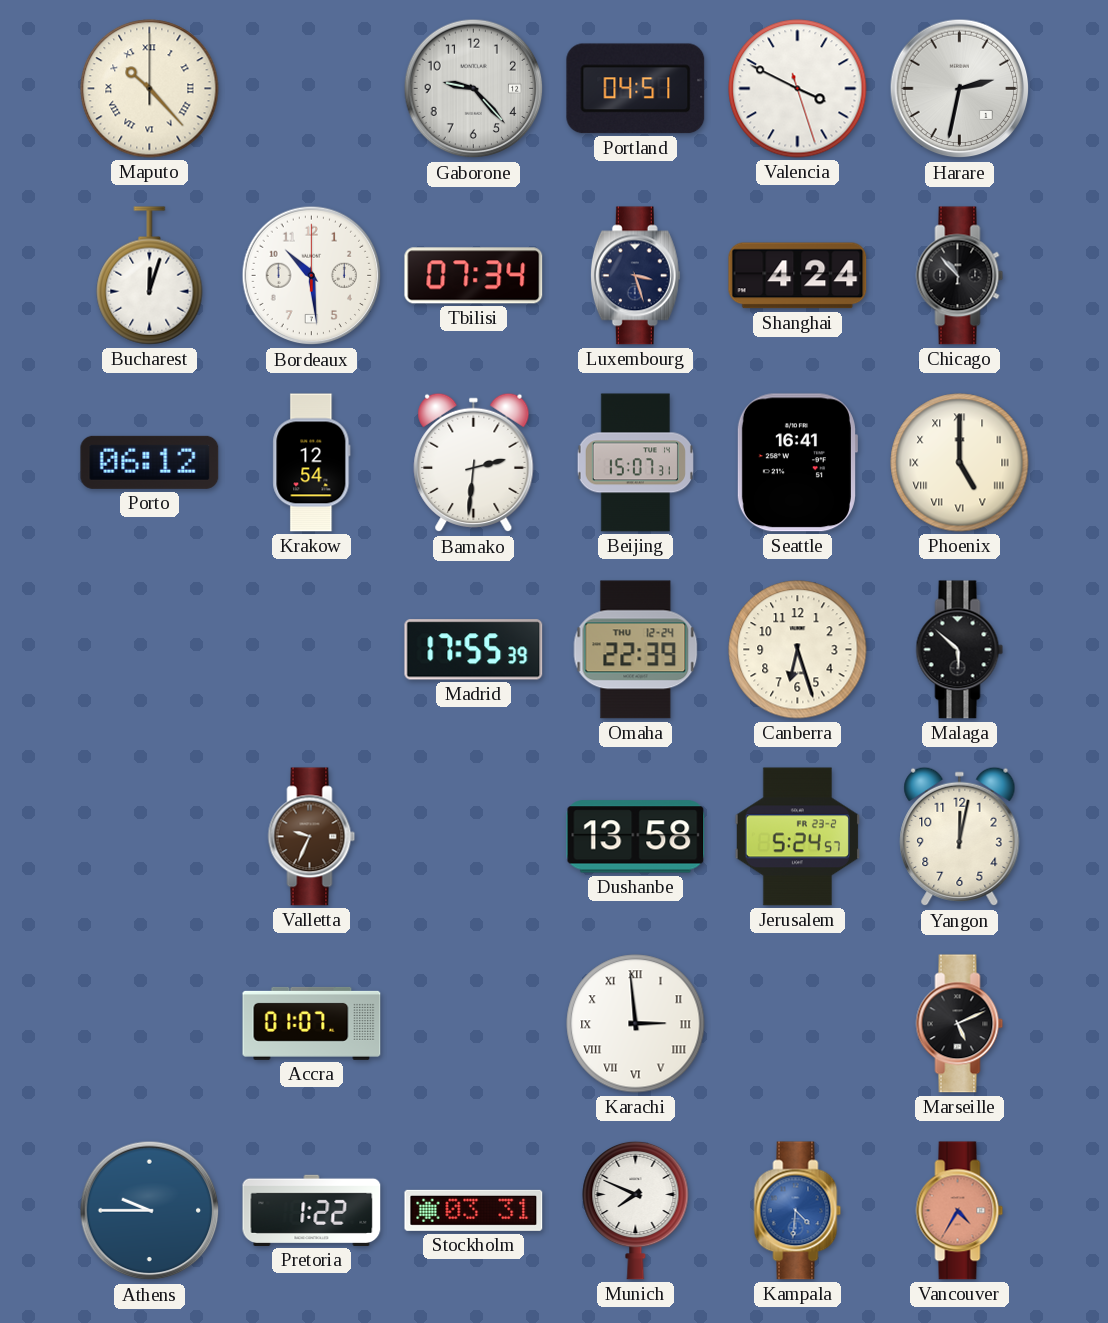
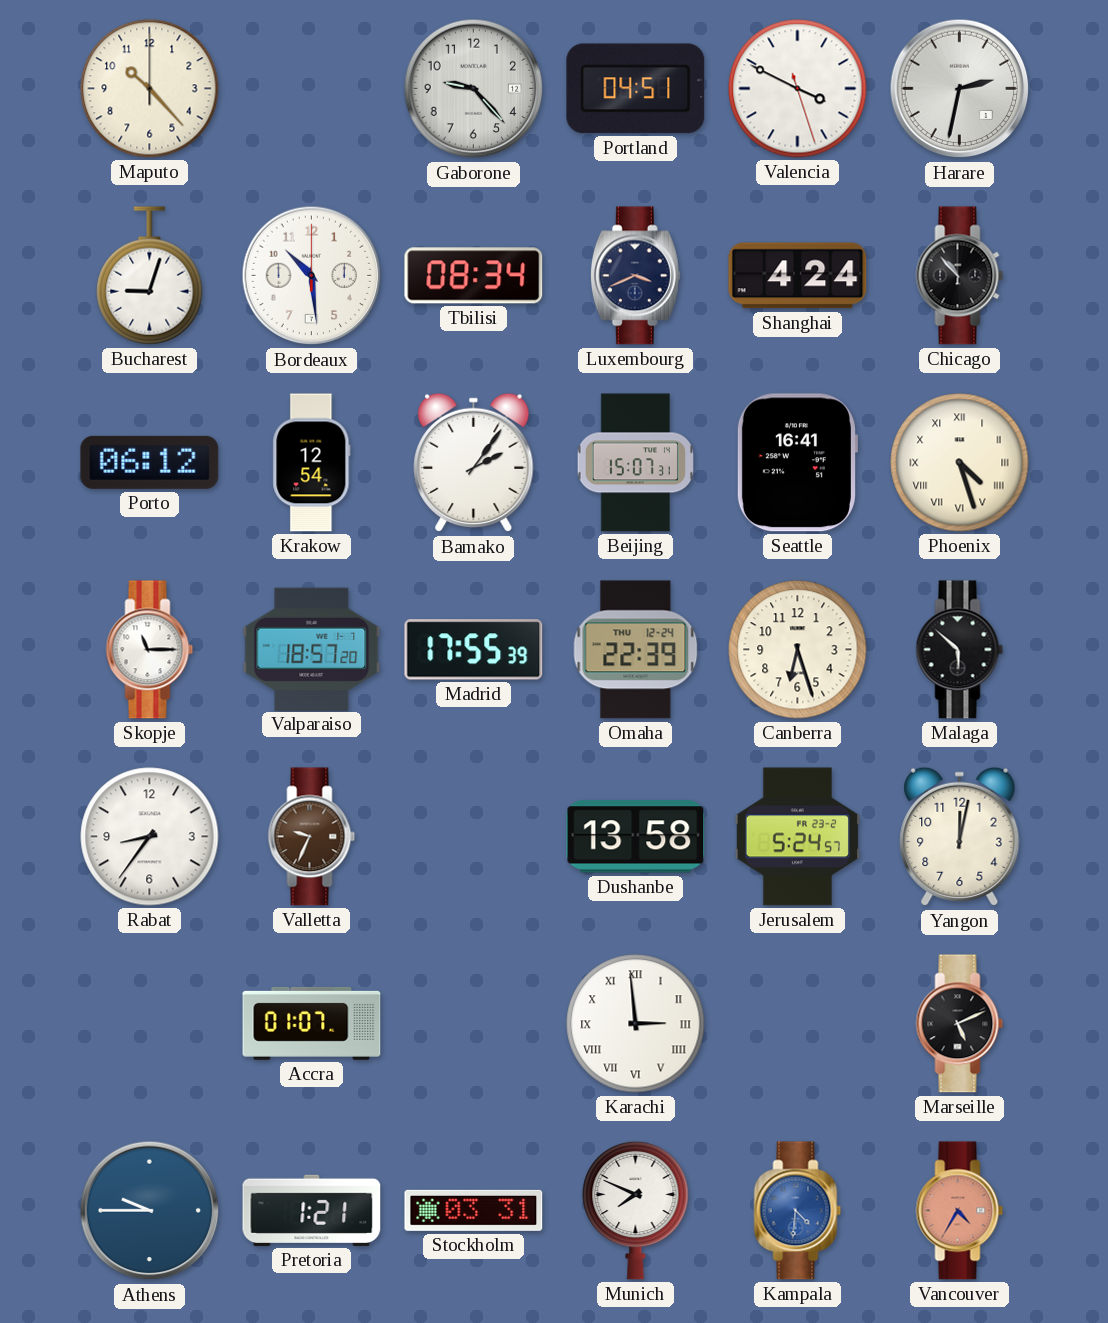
Maputo numerals: Roman -> Arabic
Bucharest: 12:03 -> 9:03
Tbilisi: 07:34 -> 08:34
Luxembourg: 3:27 -> 3:41
Bamako: 2:31 -> 2:06
Phoenix: 5:00 -> 4:27
Skopje: none -> 11:15
Valparaiso: none -> 18:57
Rabat: none -> 8:36
Pretoria: 1:22 -> 1:21
